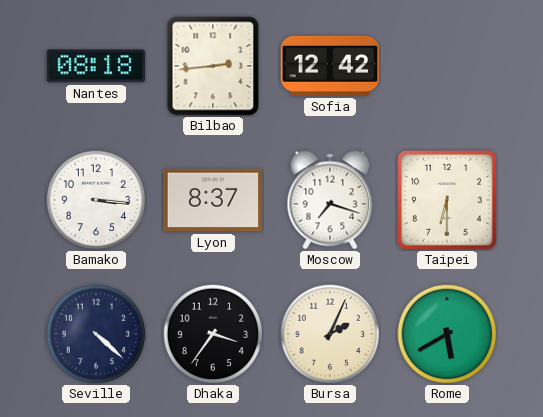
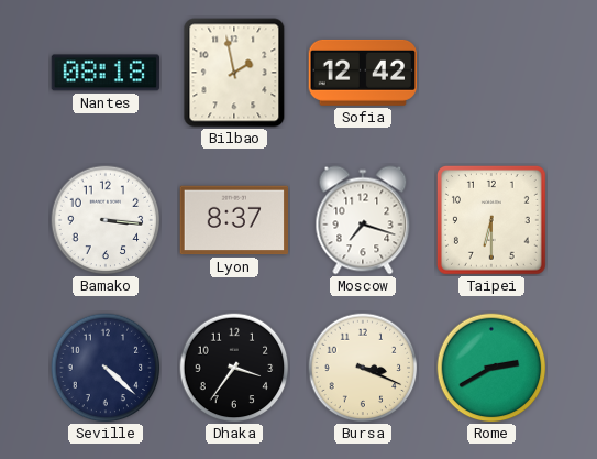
Bilbao: 2:44 -> 1:58
Bursa: 2:04 -> 3:19
Rome: 5:40 -> 2:40
